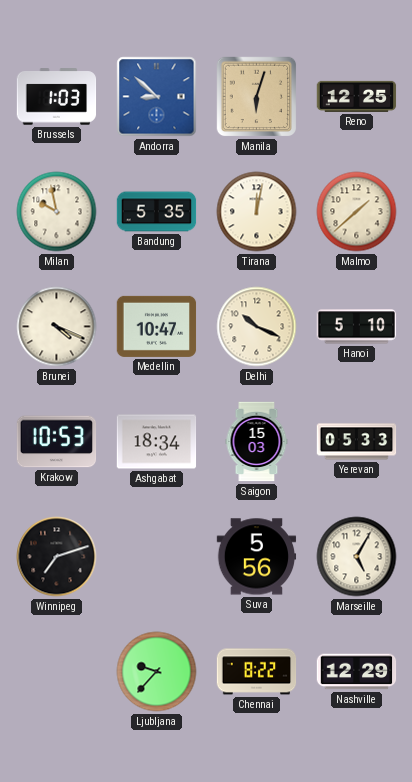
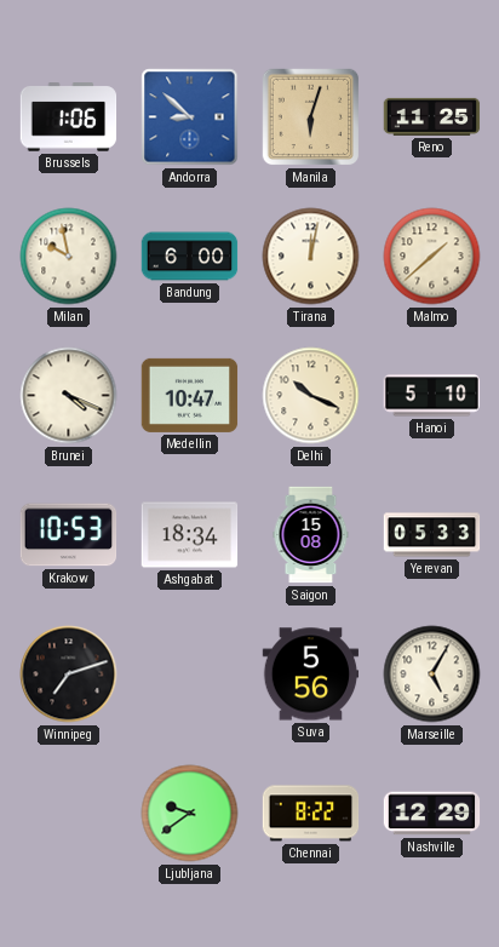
Brussels: 1:03 -> 1:06
Reno: 12:25 -> 11:25
Bandung: 5:35 -> 6:00
Saigon: 15:03 -> 15:08
Ljubljana: 9:37 -> 9:39
